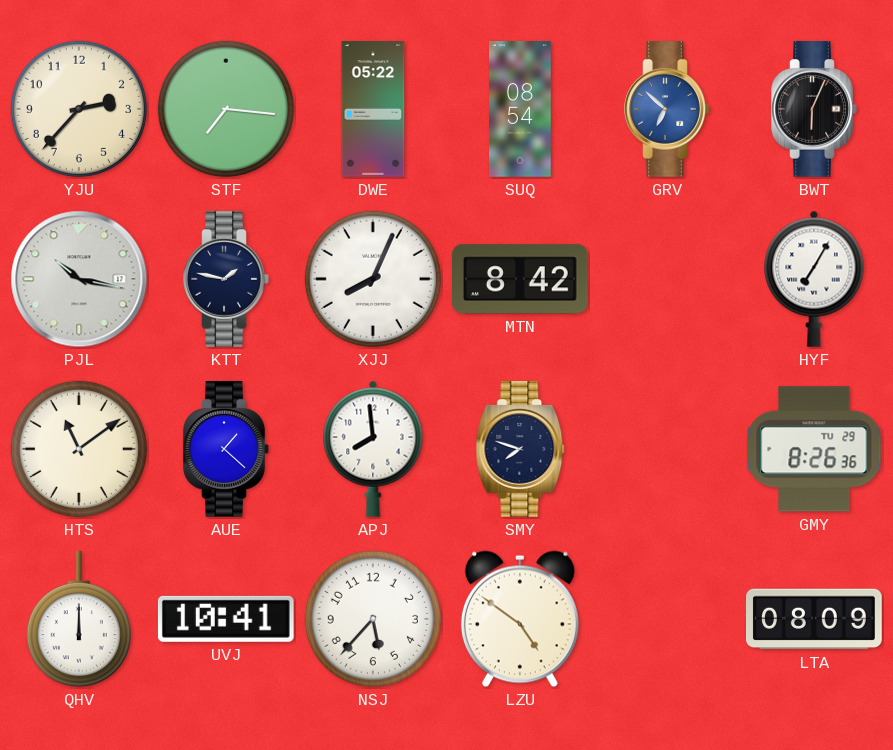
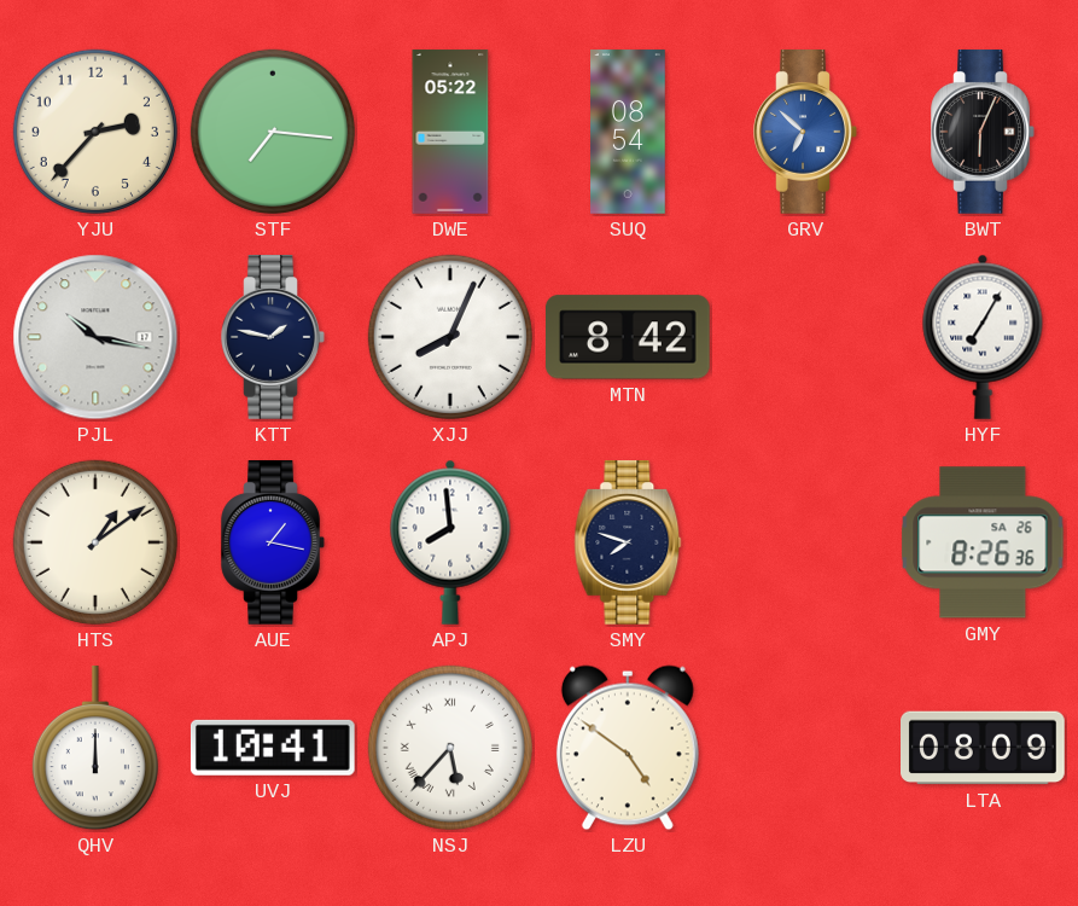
HTS: 11:09 -> 1:09
AUE: 1:22 -> 1:17
GMY date: TU 29 -> SA 26
NSJ numerals: Arabic -> Roman
